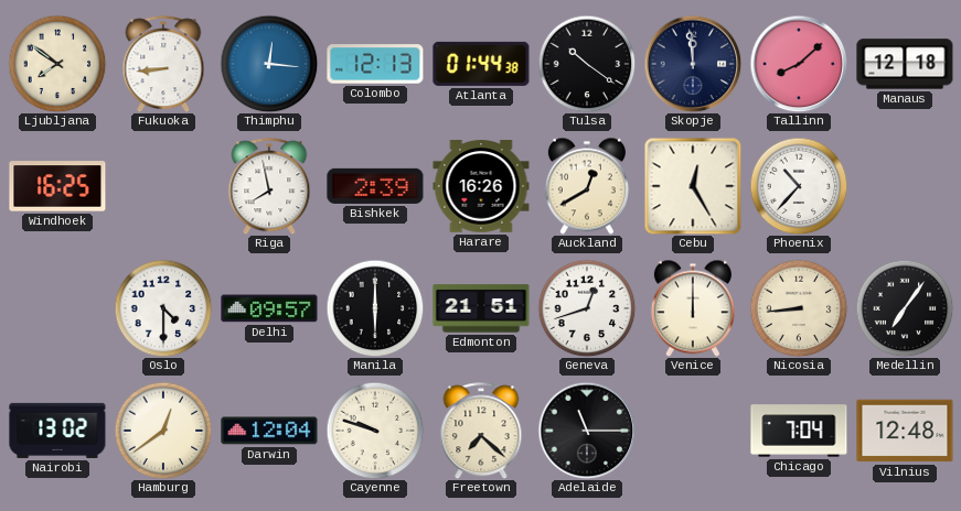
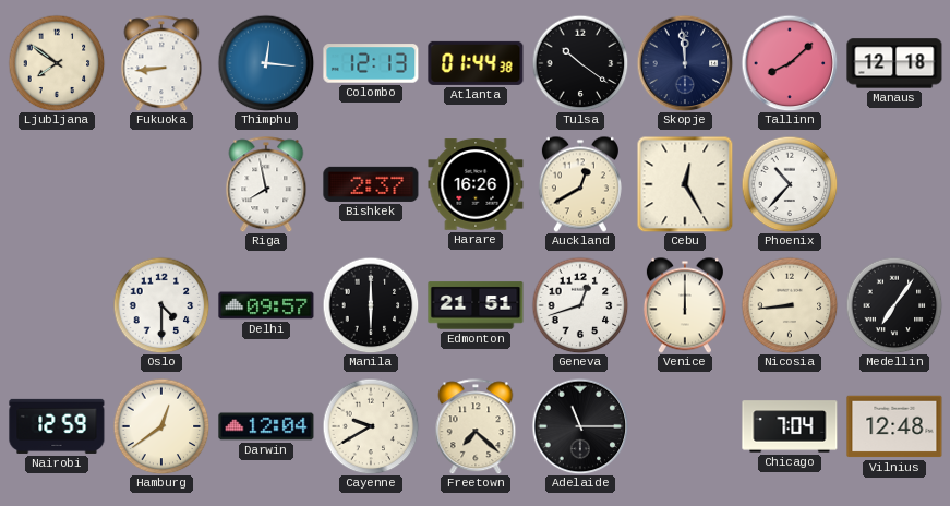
Windhoek: 16:25 -> none
Bishkek: 2:39 -> 2:37
Nairobi: 13:02 -> 12:59
Cayenne: 9:48 -> 9:40
